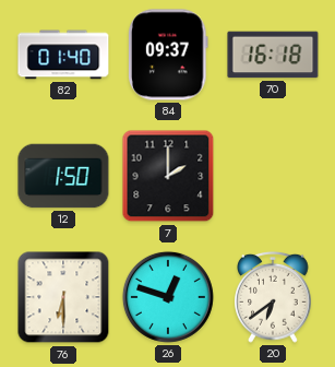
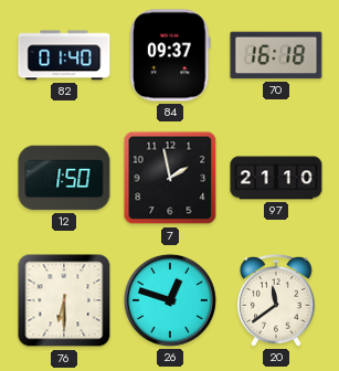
7: 2:00 -> 1:58
97: none -> 21:10
20: 6:39 -> 11:39
